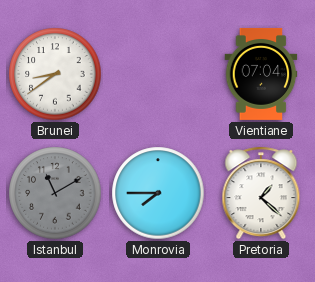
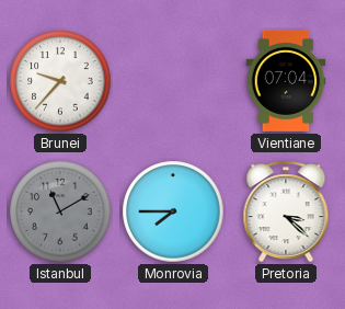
Brunei: 8:39 -> 9:37
Pretoria: 1:22 -> 3:22
